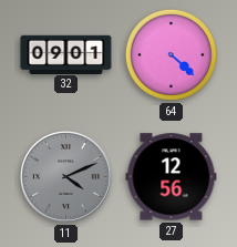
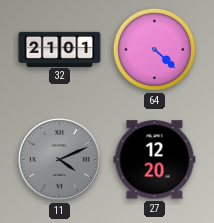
32: 09:01 -> 21:01
27: 12:56 -> 12:20
